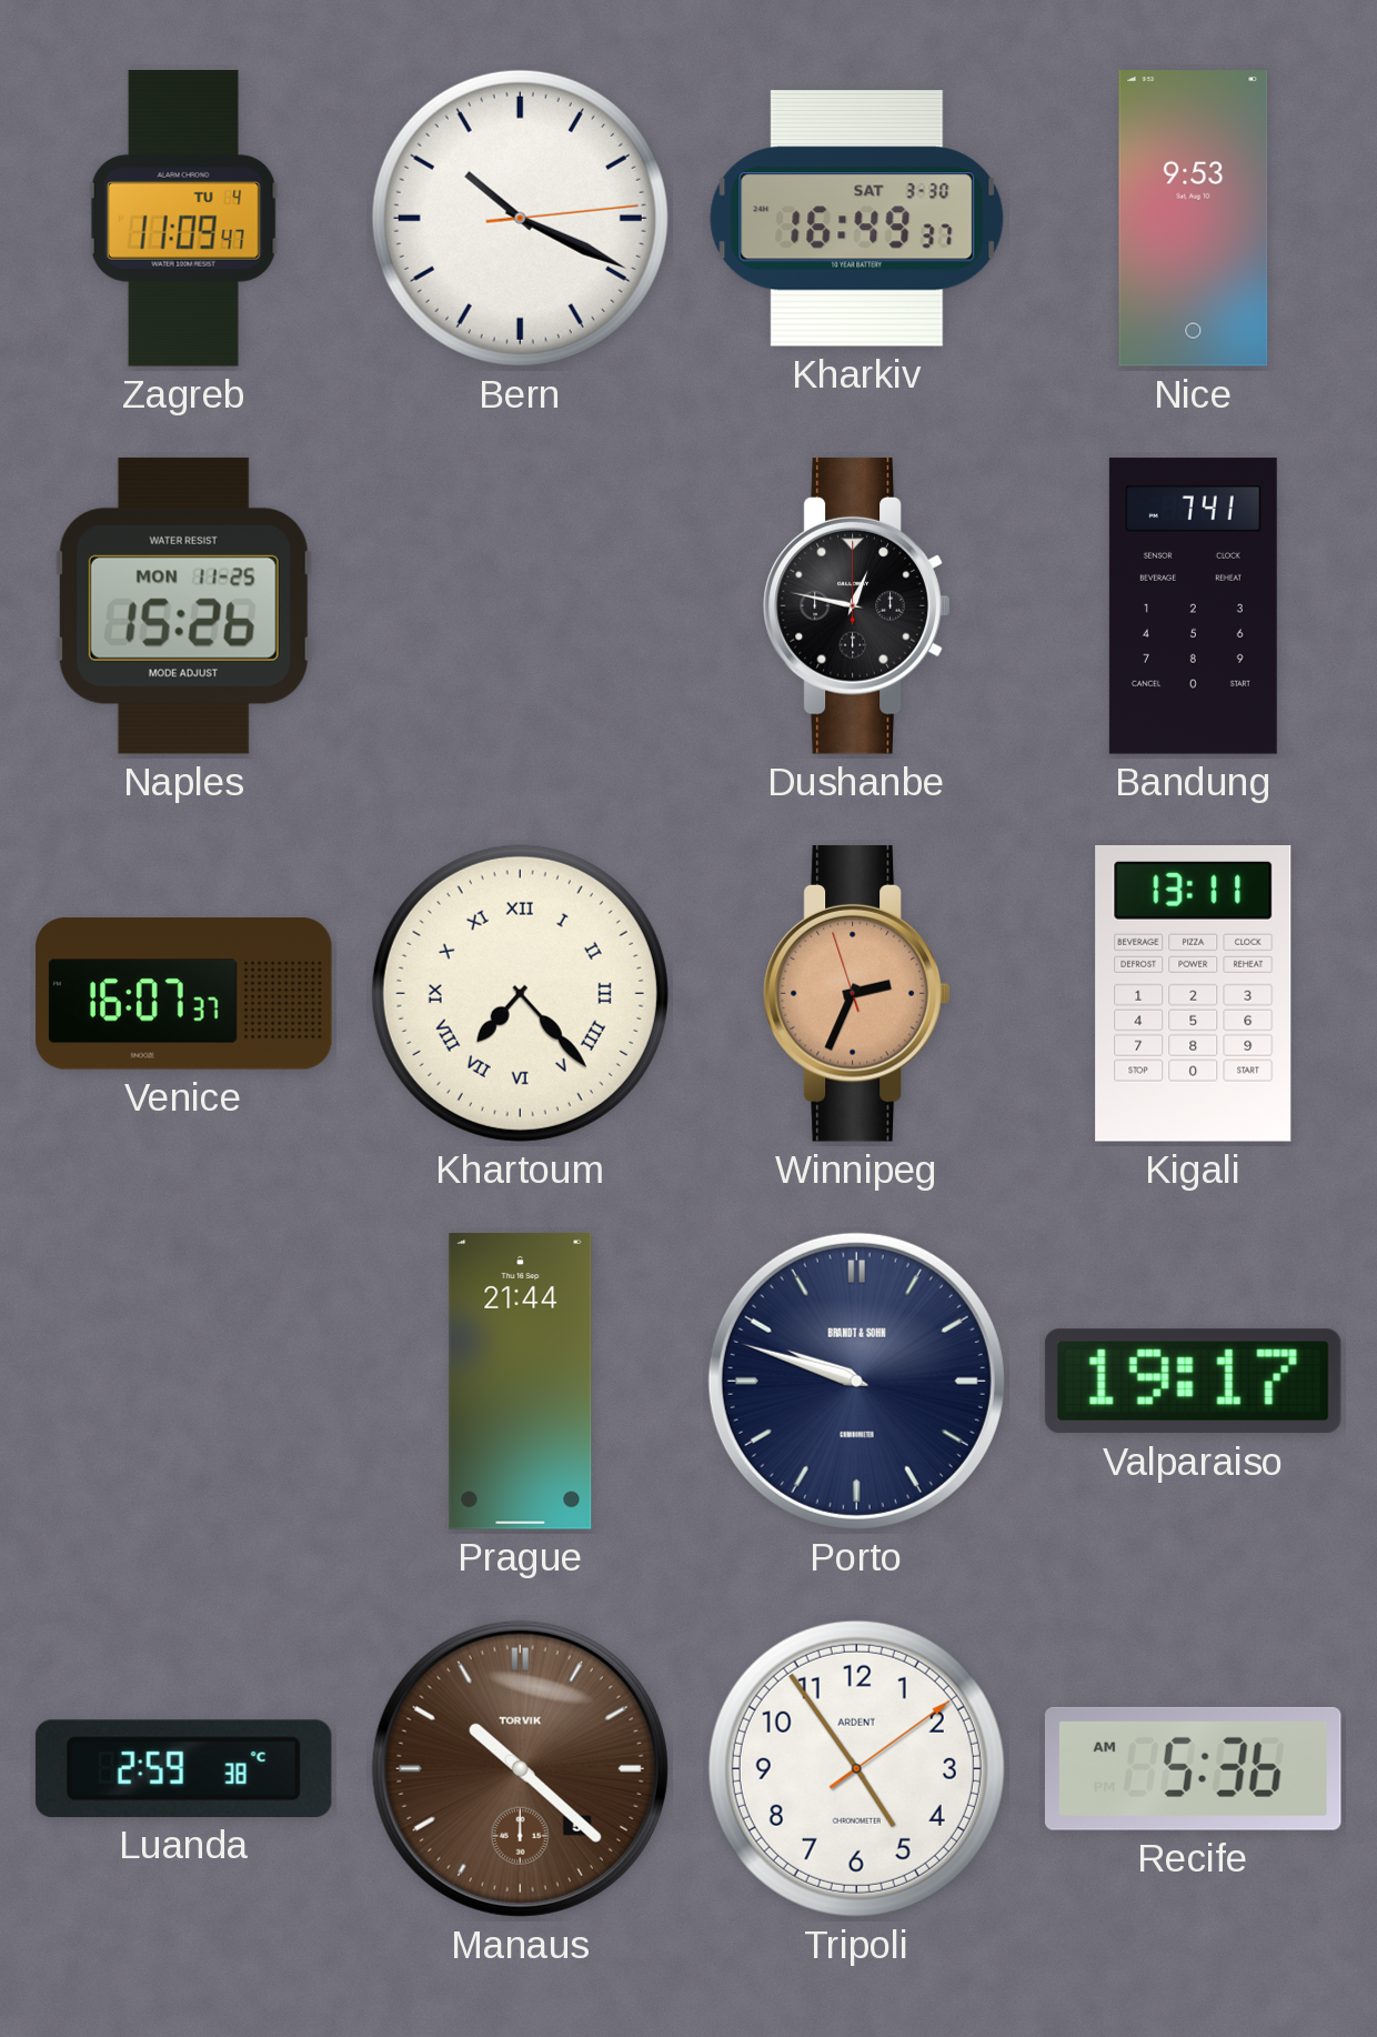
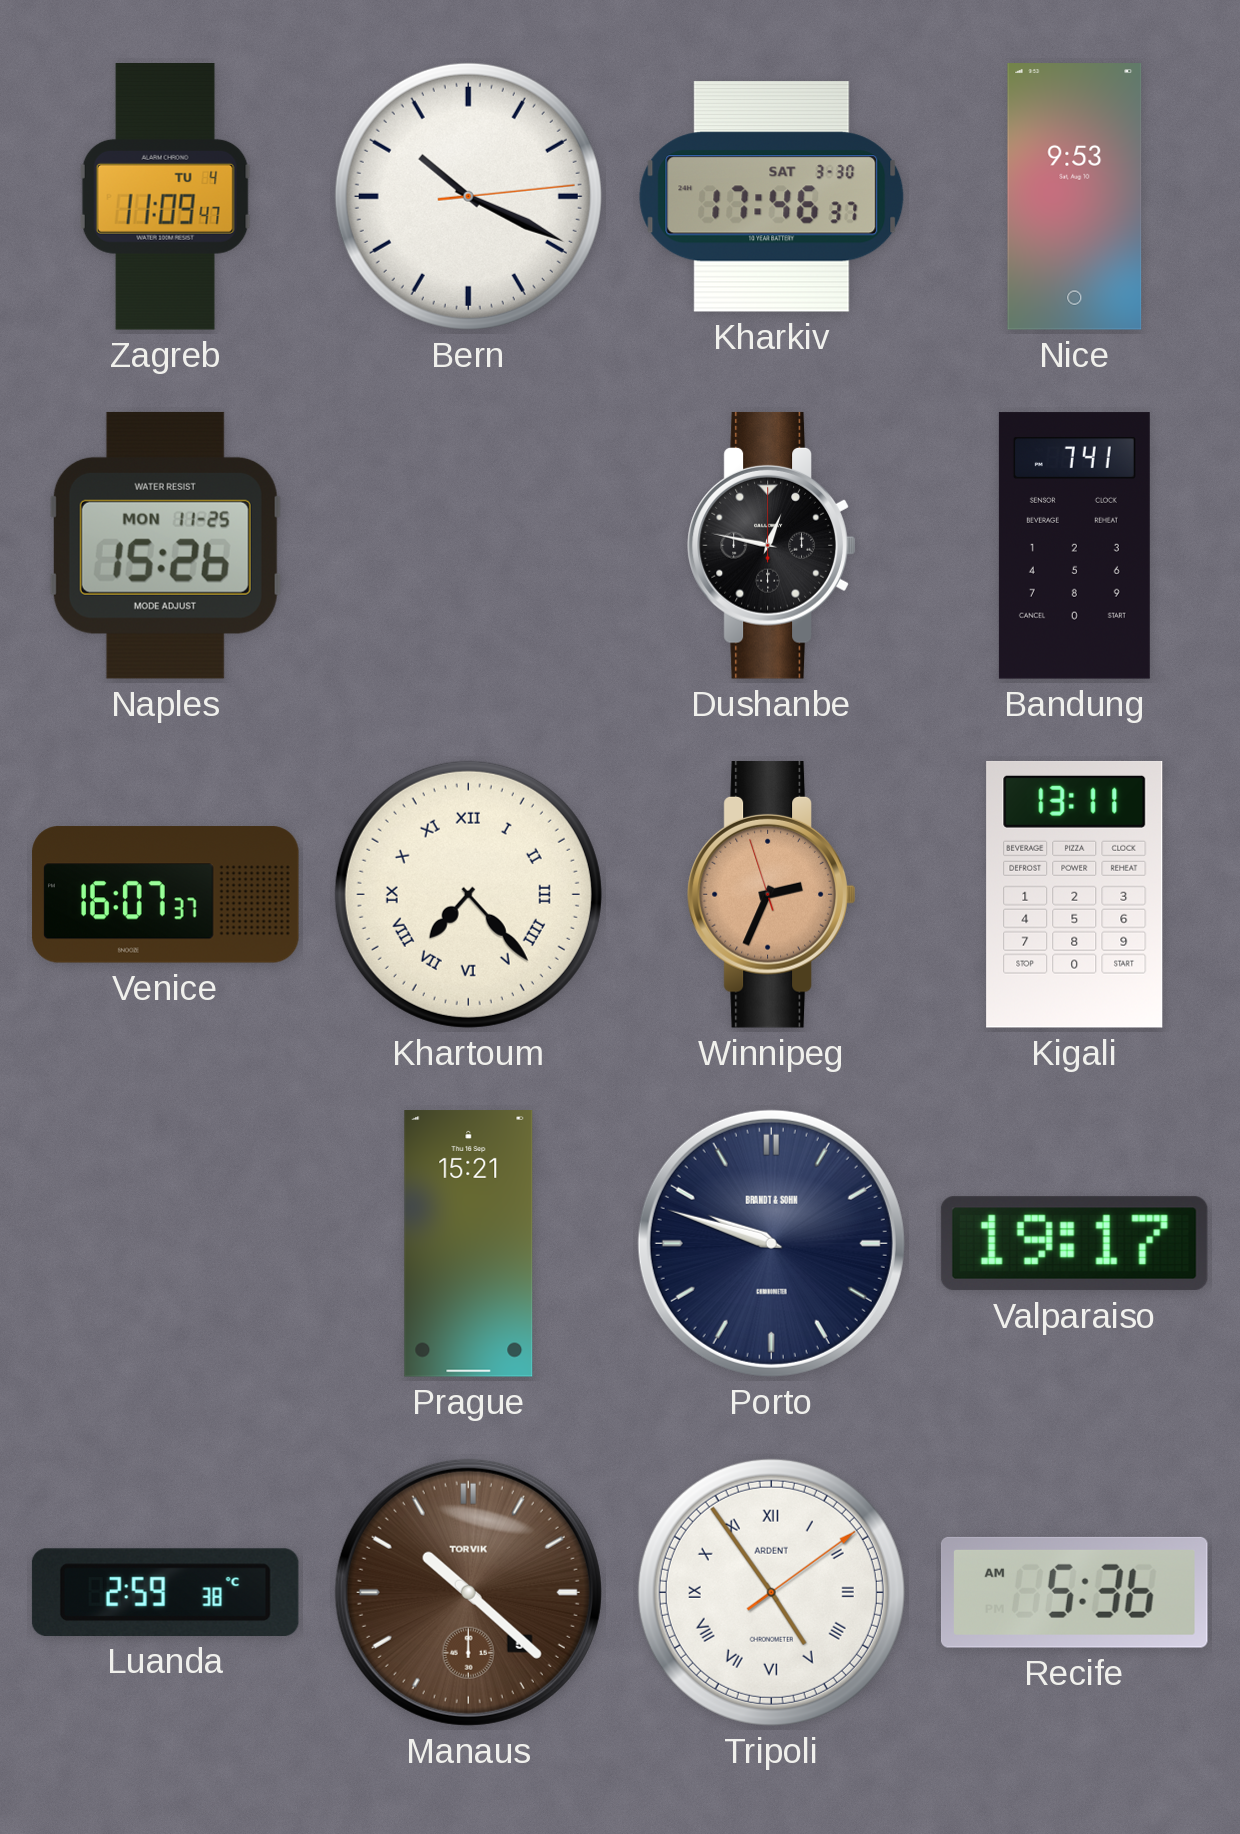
Kharkiv: 16:49 -> 17:46
Prague: 21:44 -> 15:21
Tripoli numerals: Arabic -> Roman
